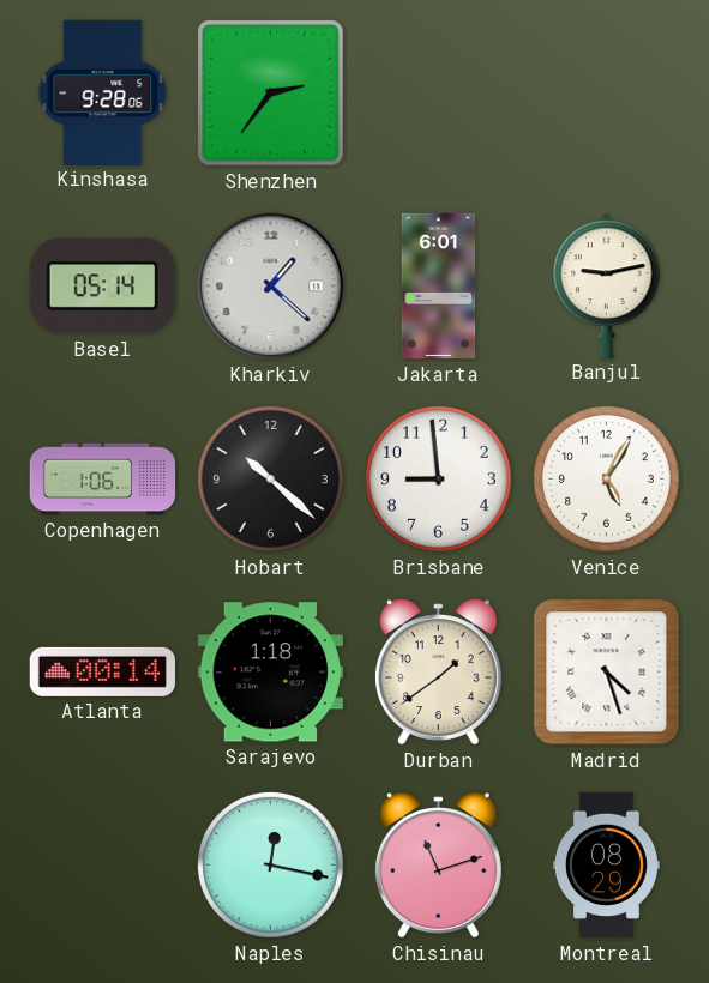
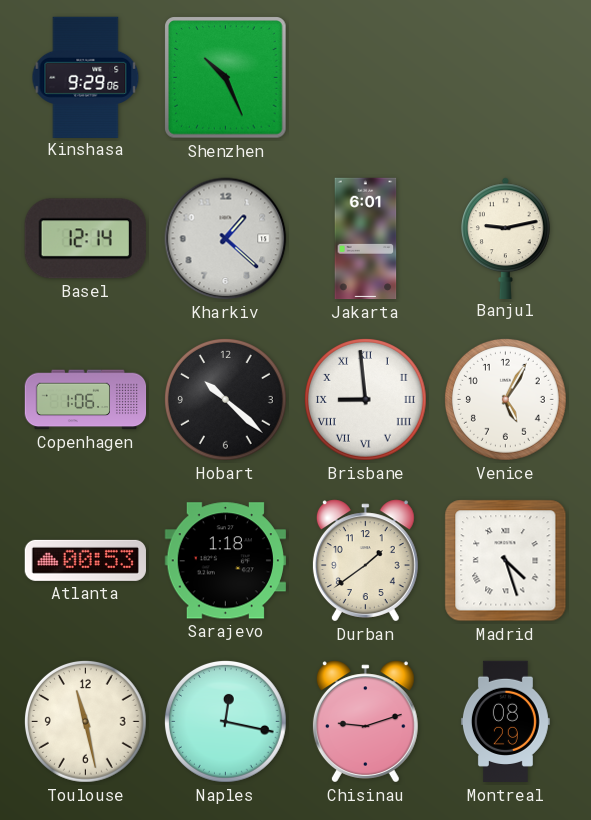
Kinshasa: 9:28 -> 9:29
Shenzhen: 2:36 -> 10:26
Basel: 05:14 -> 12:14
Brisbane numerals: Arabic -> Roman
Atlanta: 00:14 -> 00:53
Toulouse: none -> 11:28
Chisinau: 11:12 -> 9:12
